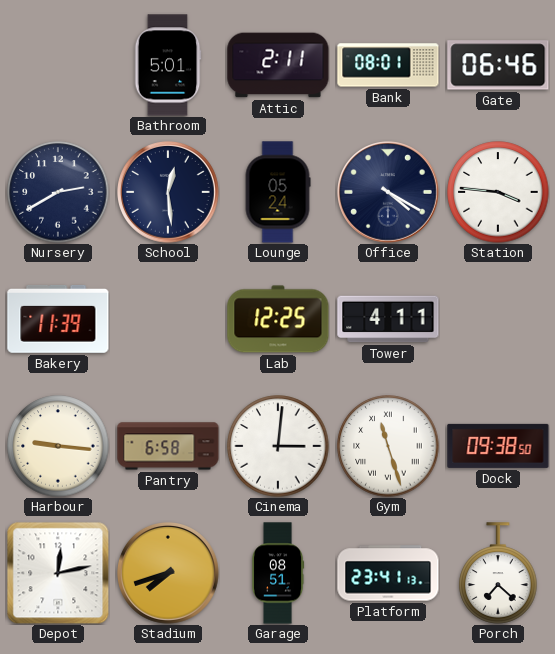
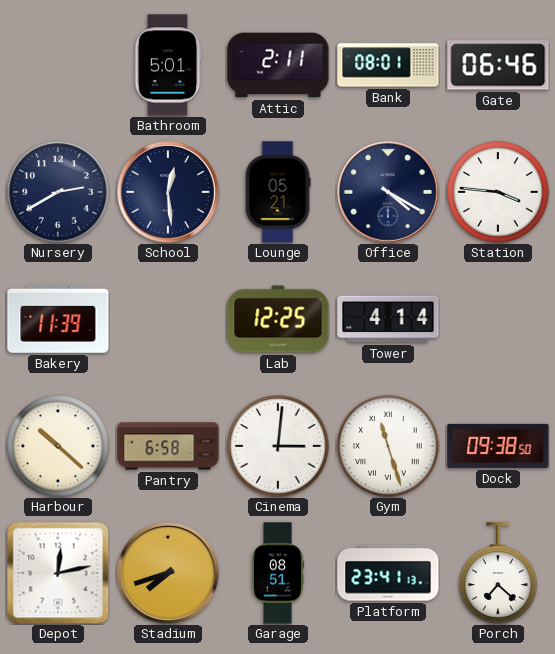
Lounge: 05:24 -> 05:21
Tower: 4:11 -> 4:14
Harbour: 9:16 -> 10:22
